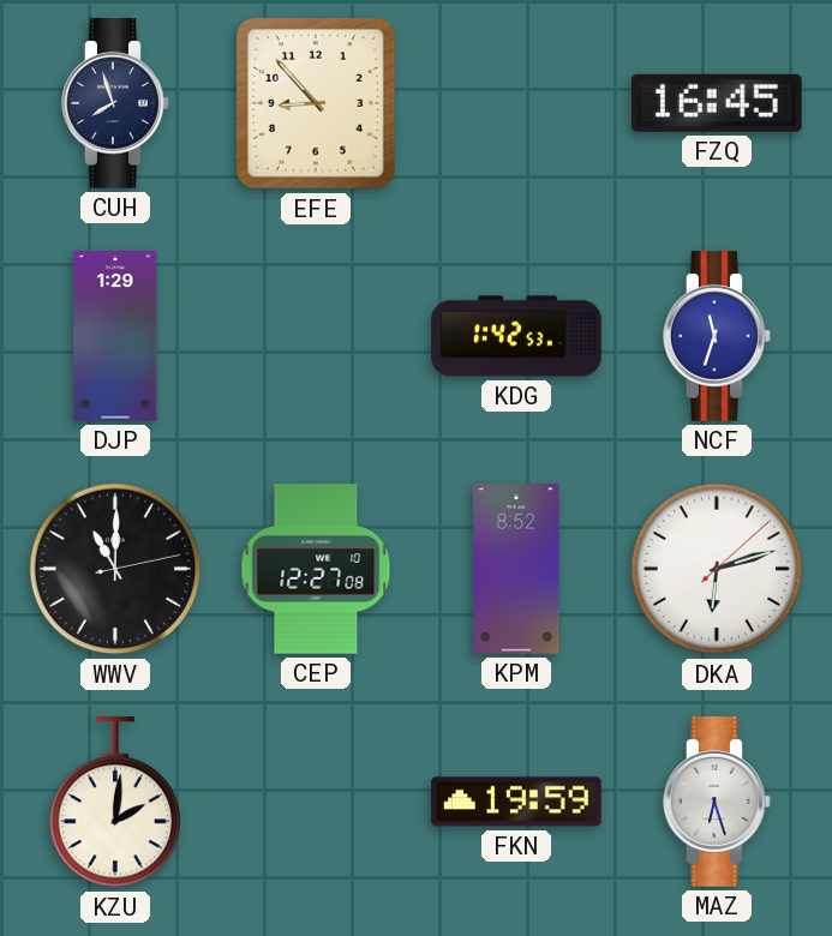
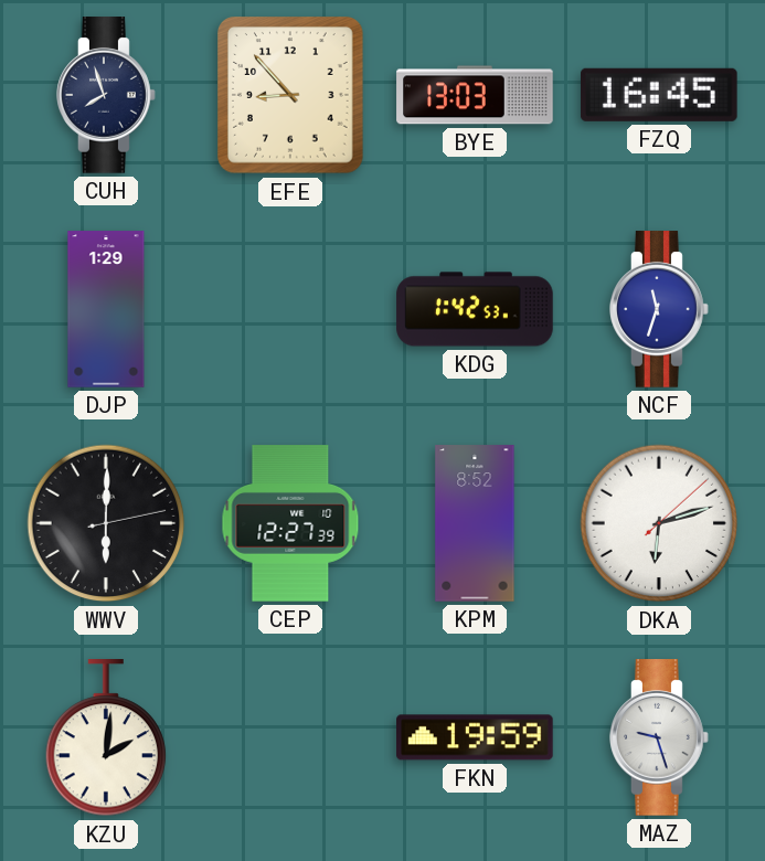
BYE: none -> 13:03
WWV: 11:00 -> 6:00
CEP: 12:27:08 -> 12:27:39
MAZ: 6:27 -> 9:27
